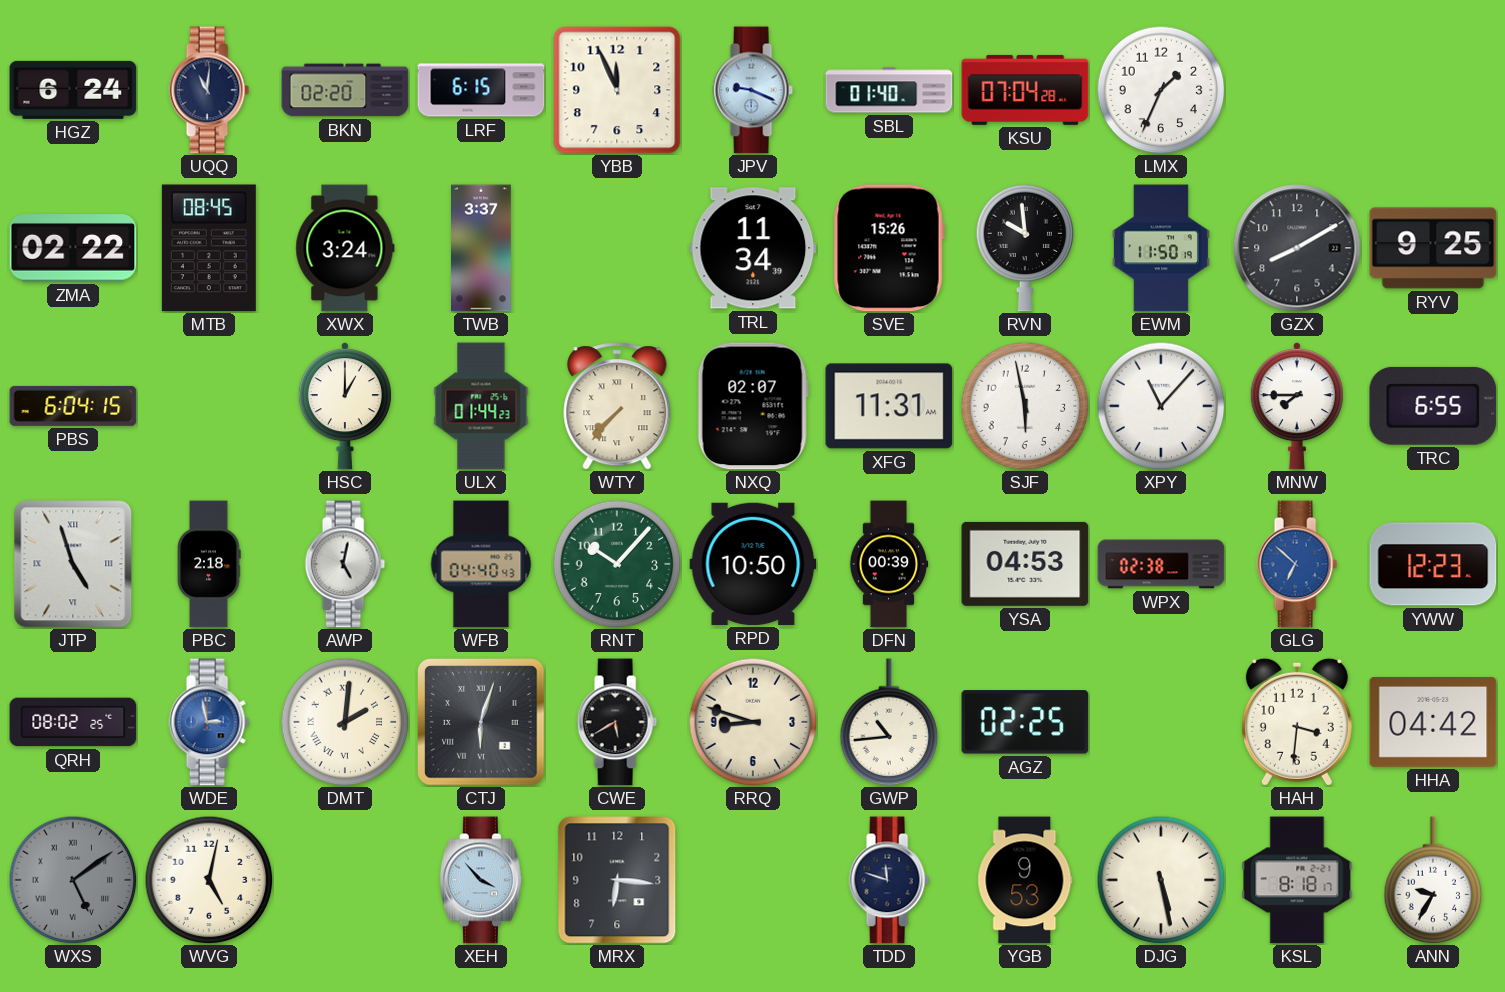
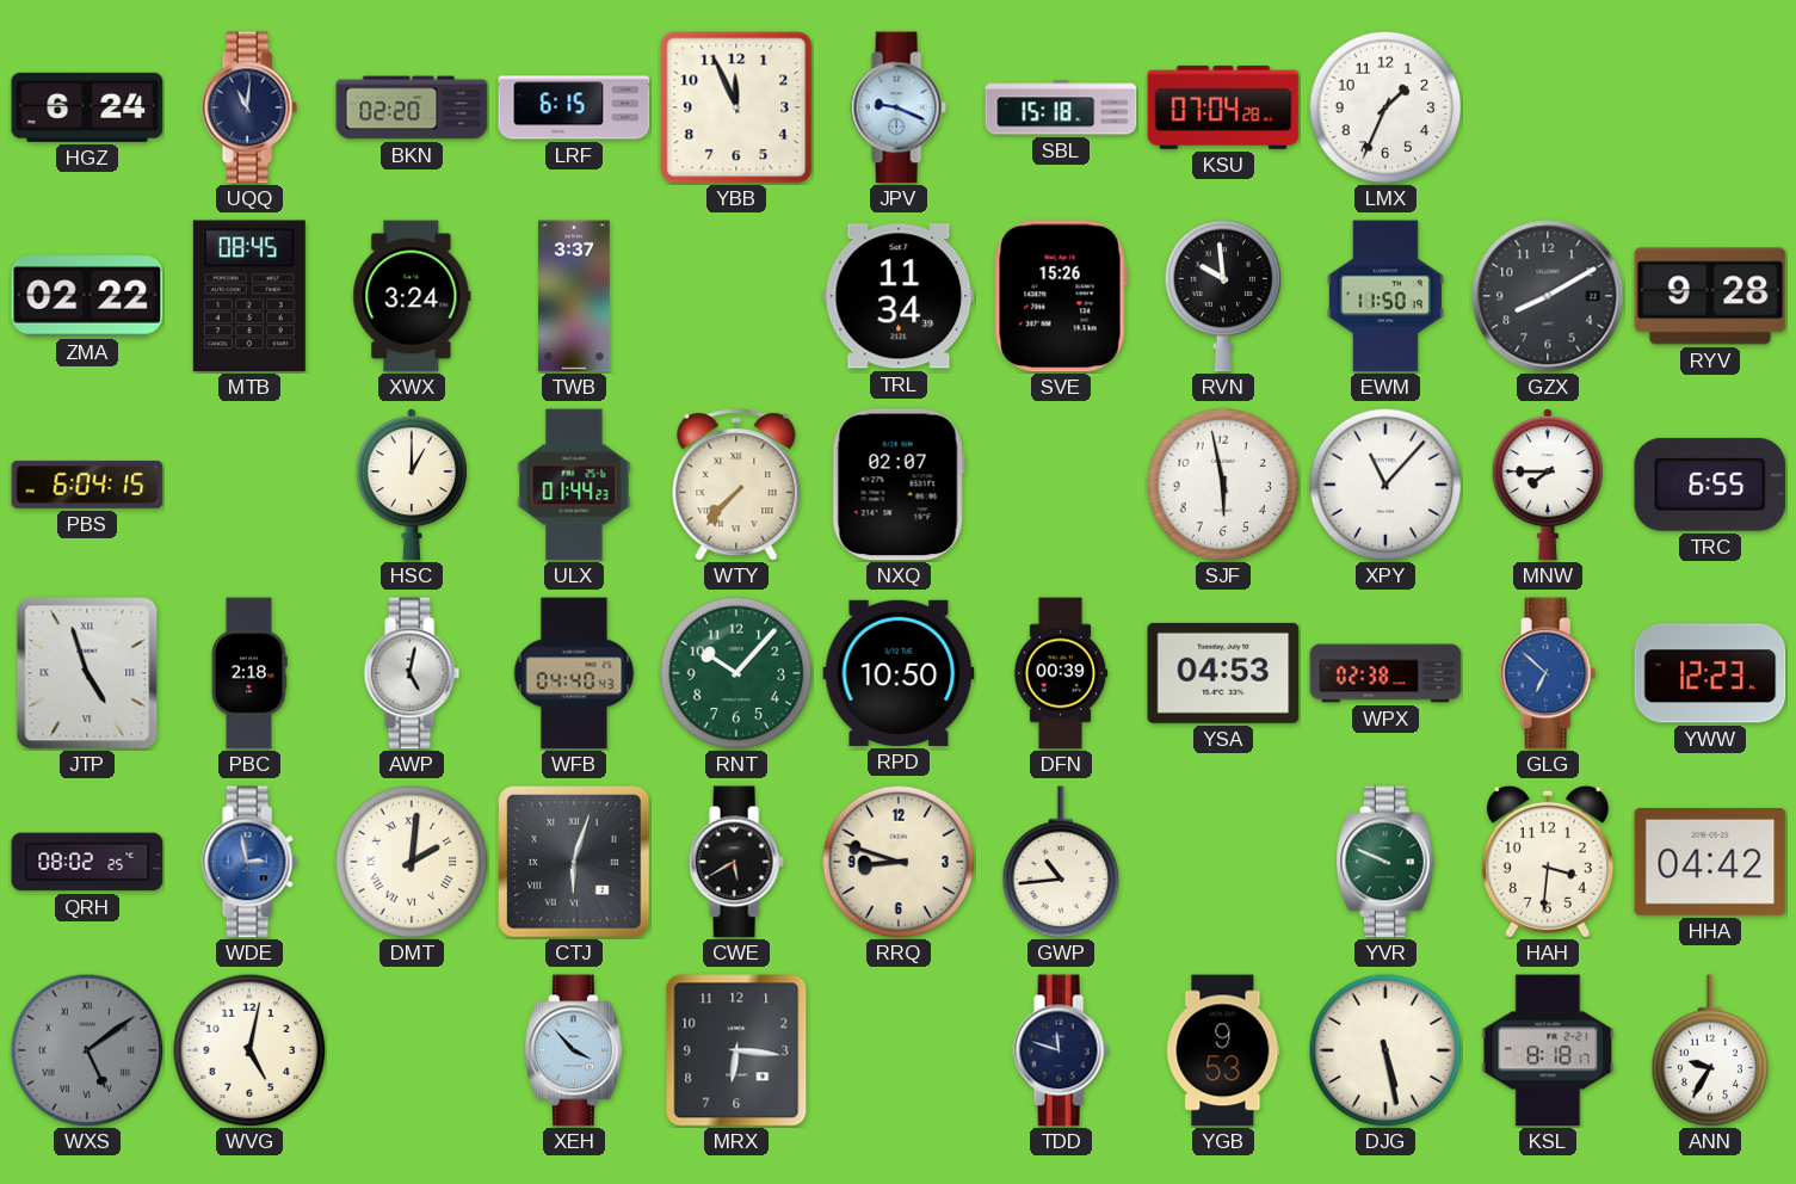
SBL: 01:40 -> 15:18
RYV: 9:25 -> 9:28
XFG: 11:31 -> none
AGZ: 02:25 -> none
YVR: none -> 9:49
